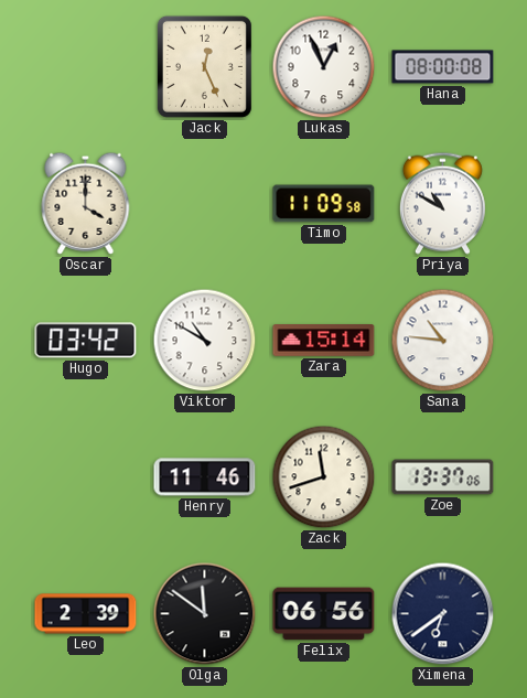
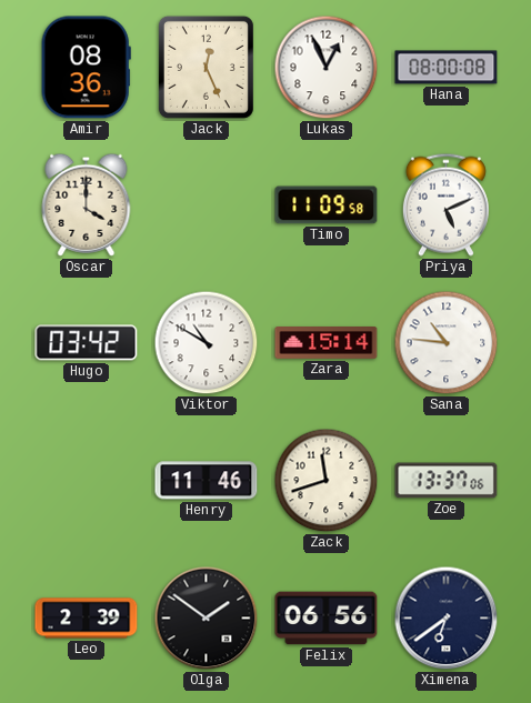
Amir: none -> 08:36
Priya: 10:50 -> 5:11
Olga: 11:51 -> 1:51
